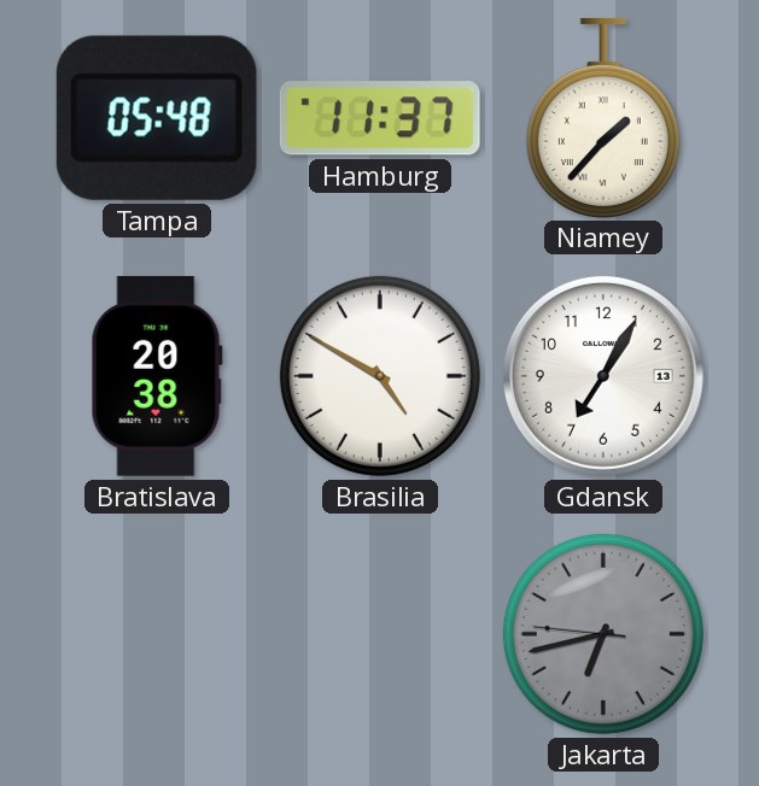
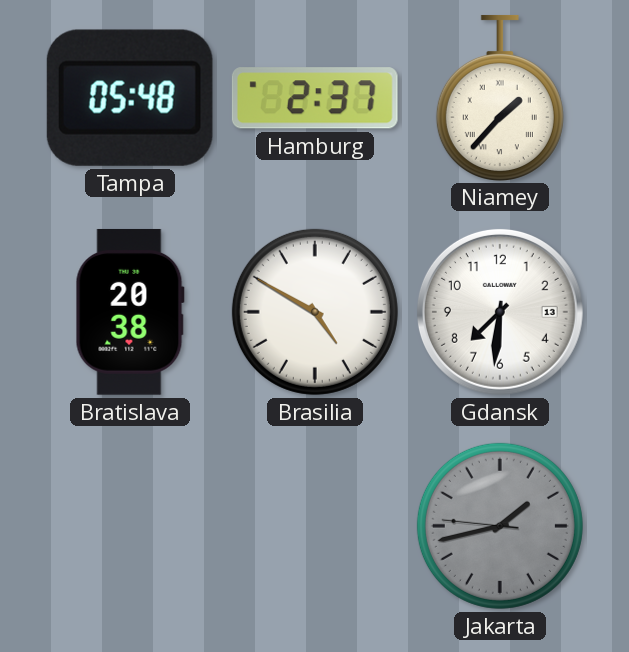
Hamburg: 11:37 -> 2:37
Gdansk: 7:05 -> 7:31
Jakarta: 6:42 -> 1:42
